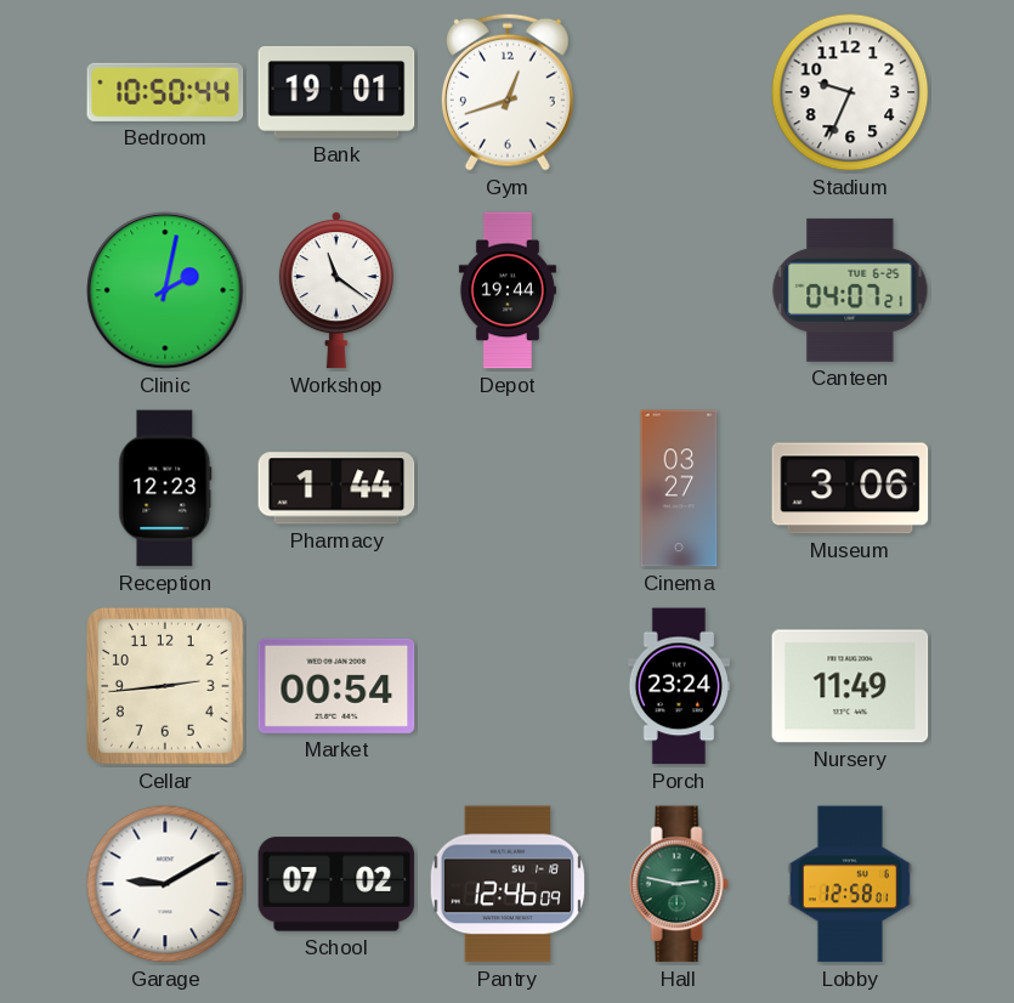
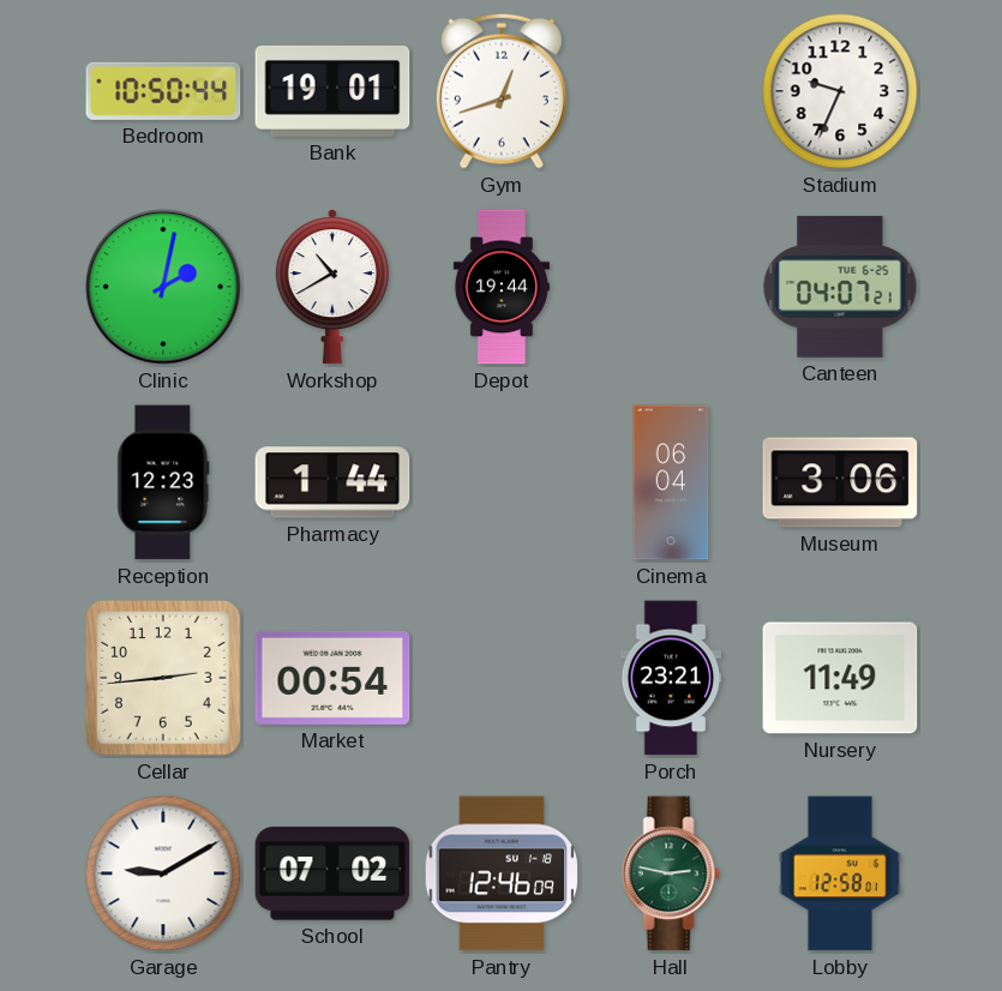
Workshop: 11:21 -> 10:40
Cinema: 03:27 -> 06:04
Porch: 23:24 -> 23:21
